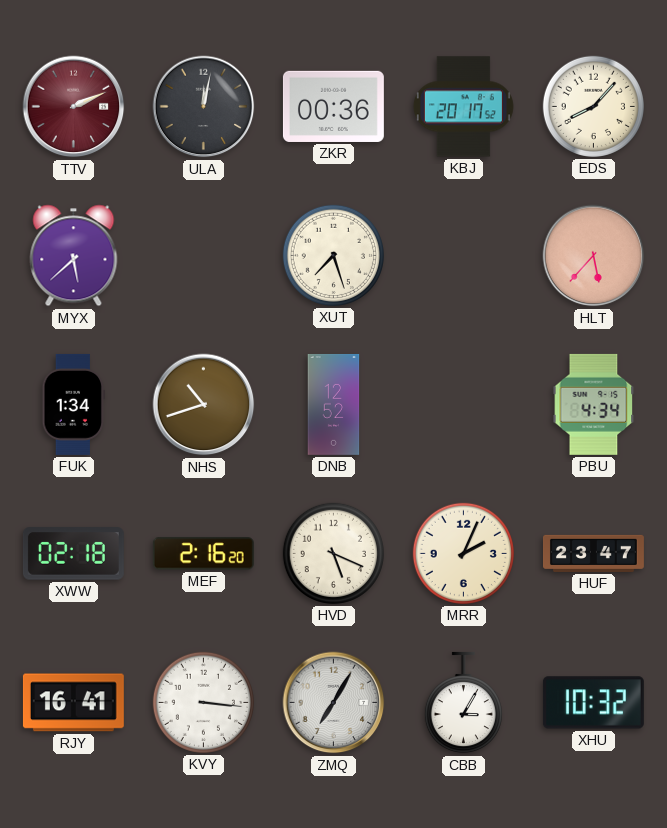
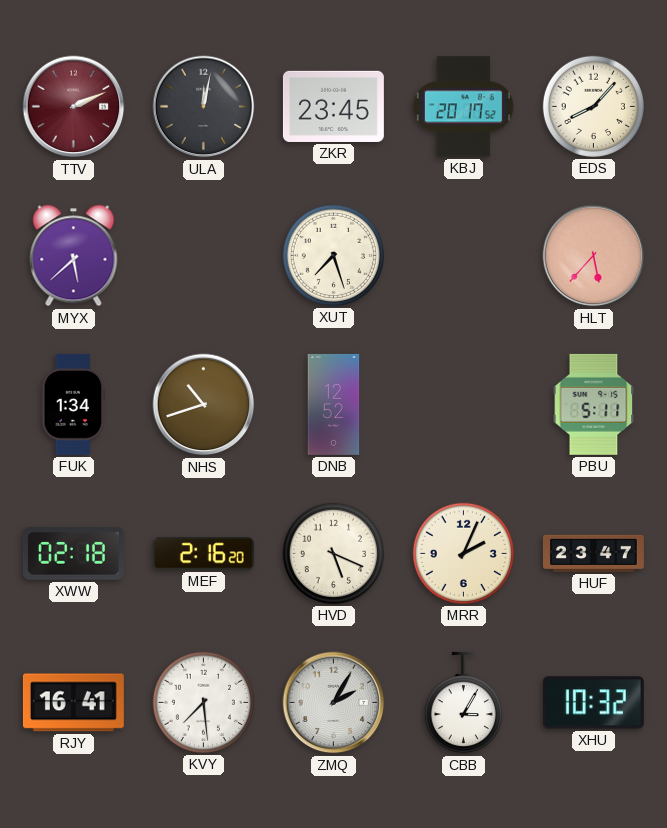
ZKR: 00:36 -> 23:45
PBU: 4:34 -> 5:11
KVY: 3:16 -> 7:29
ZMQ: 7:05 -> 2:05
